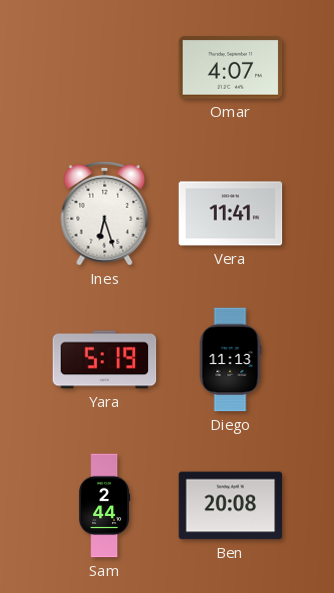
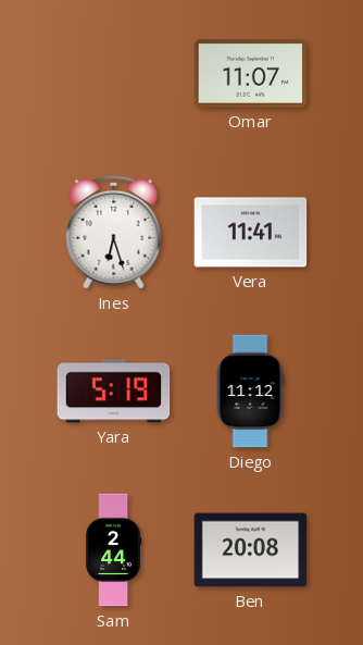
Omar: 4:07 -> 11:07
Diego: 11:13 -> 11:12
